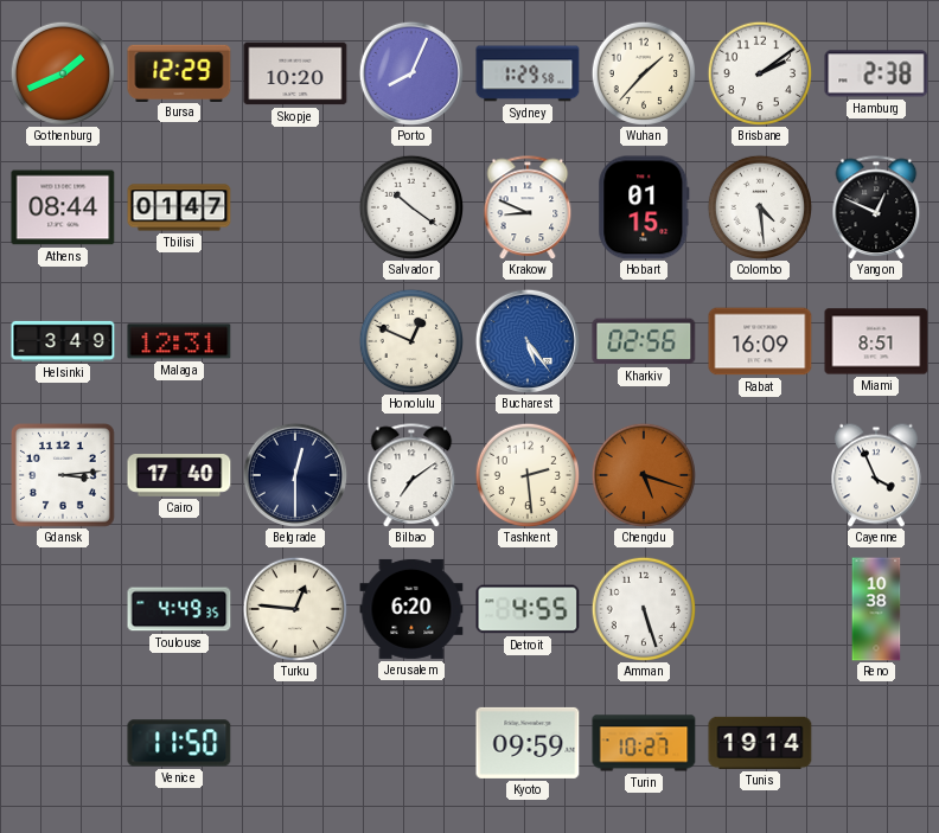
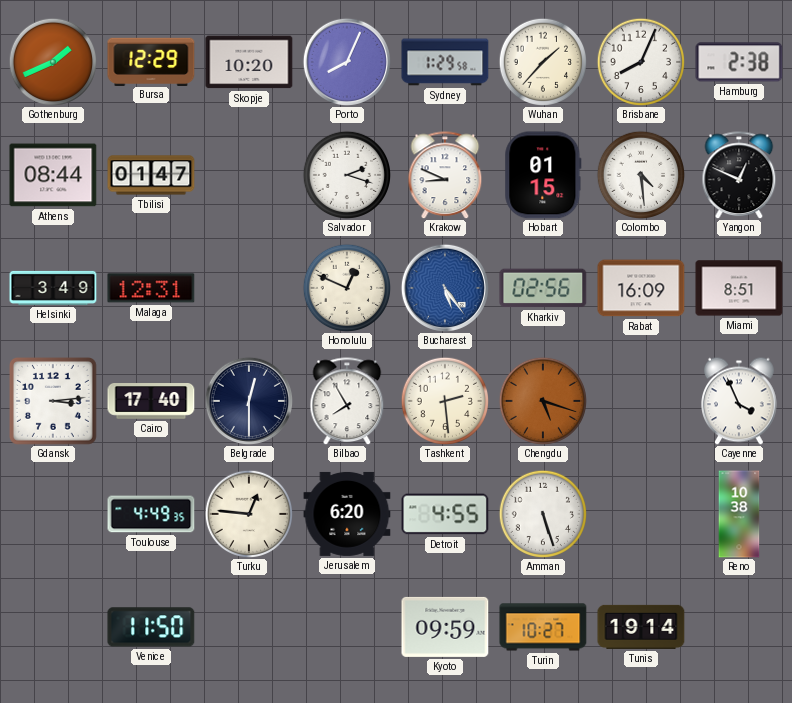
Brisbane: 2:09 -> 8:04
Salvador: 10:21 -> 2:18
Bilbao: 7:09 -> 7:55
